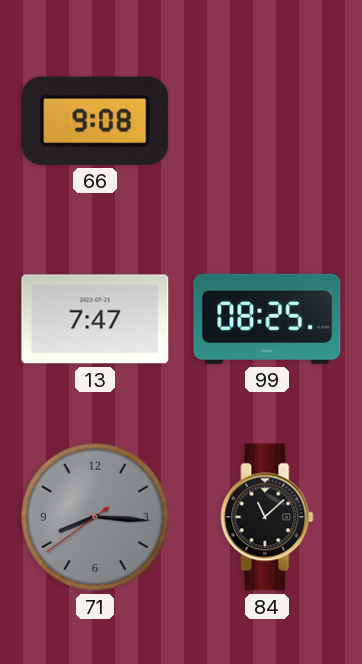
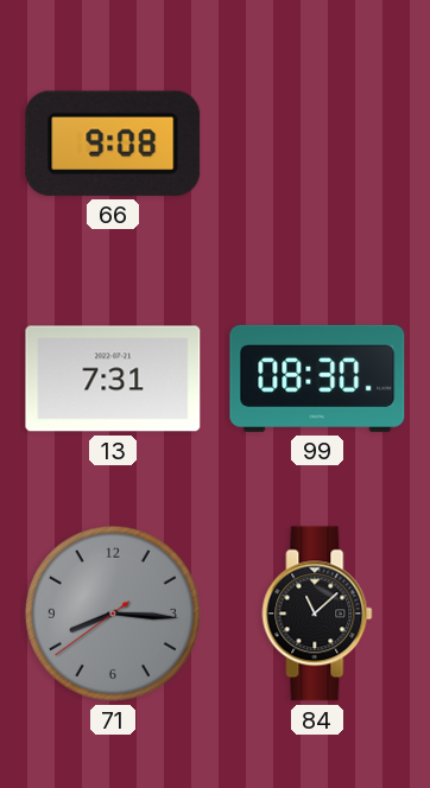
13: 7:47 -> 7:31
99: 08:25 -> 08:30
